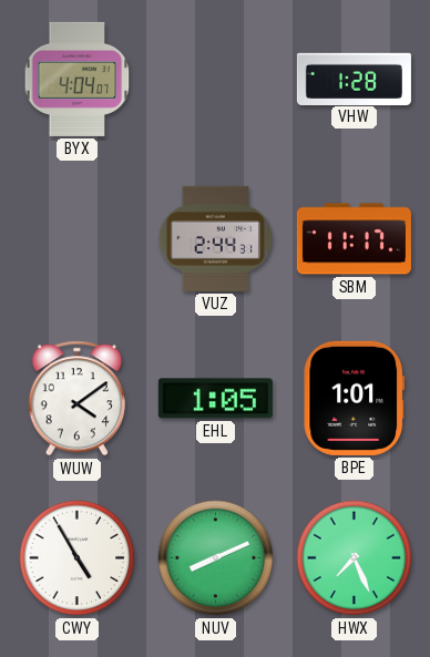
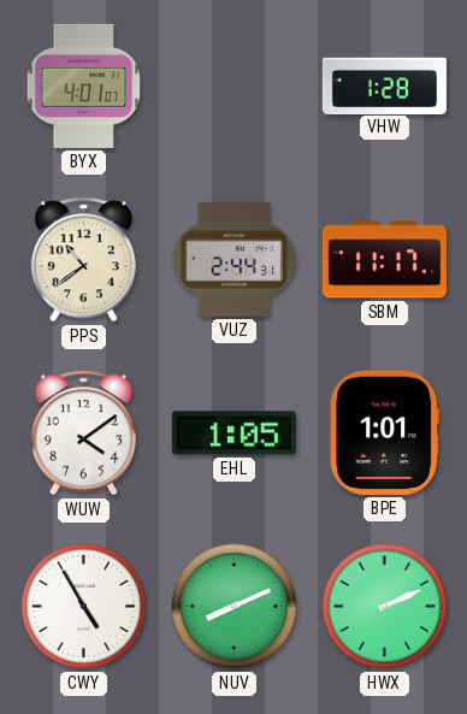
BYX: 4:04 -> 4:01
PPS: none -> 10:39
HWX: 7:26 -> 2:11
